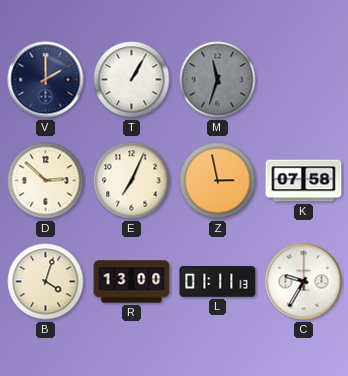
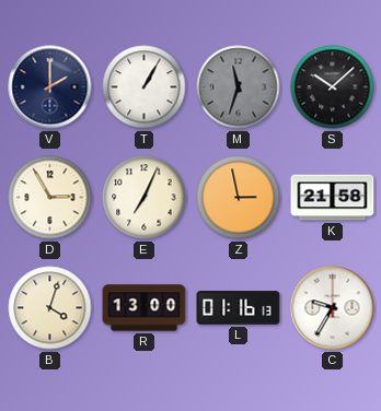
S: none -> 10:08
D: 2:52 -> 2:55
K: 07:58 -> 21:58
L: 01:11 -> 01:16
